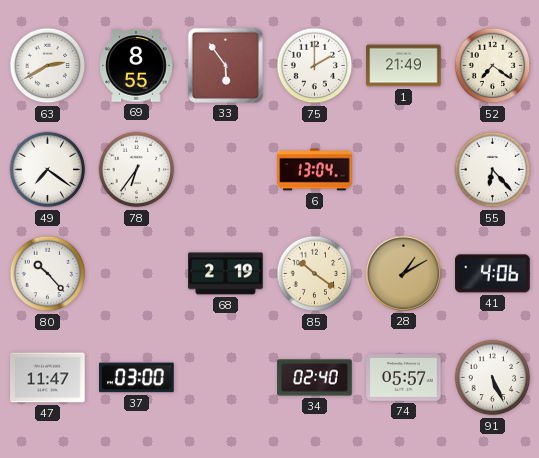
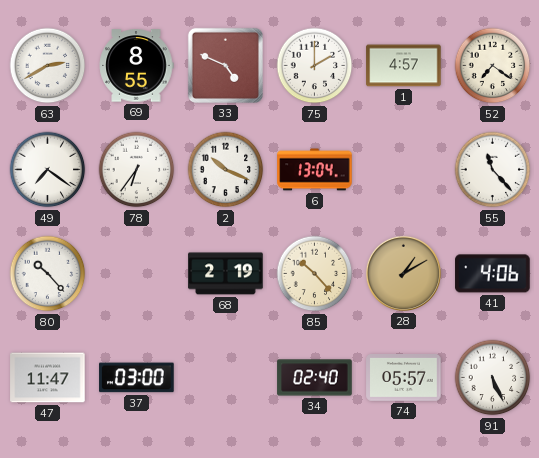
33: 5:54 -> 4:49
1: 21:49 -> 4:57
2: none -> 10:19
55: 6:23 -> 11:23
85: 10:21 -> 10:23
